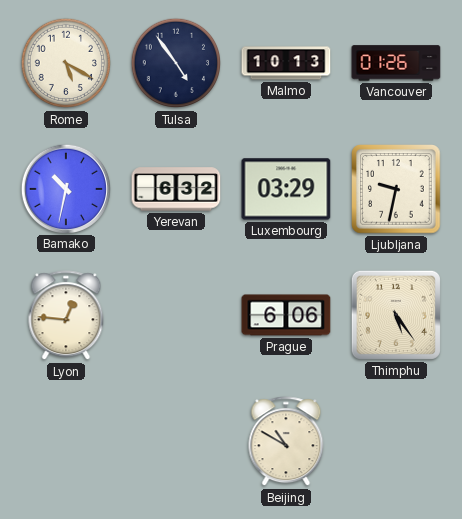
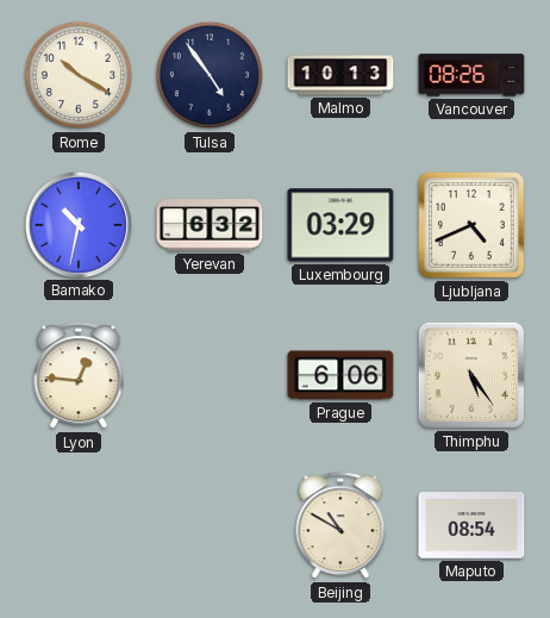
Rome: 5:20 -> 10:20
Vancouver: 01:26 -> 08:26
Ljubljana: 9:32 -> 4:41
Maputo: none -> 08:54
